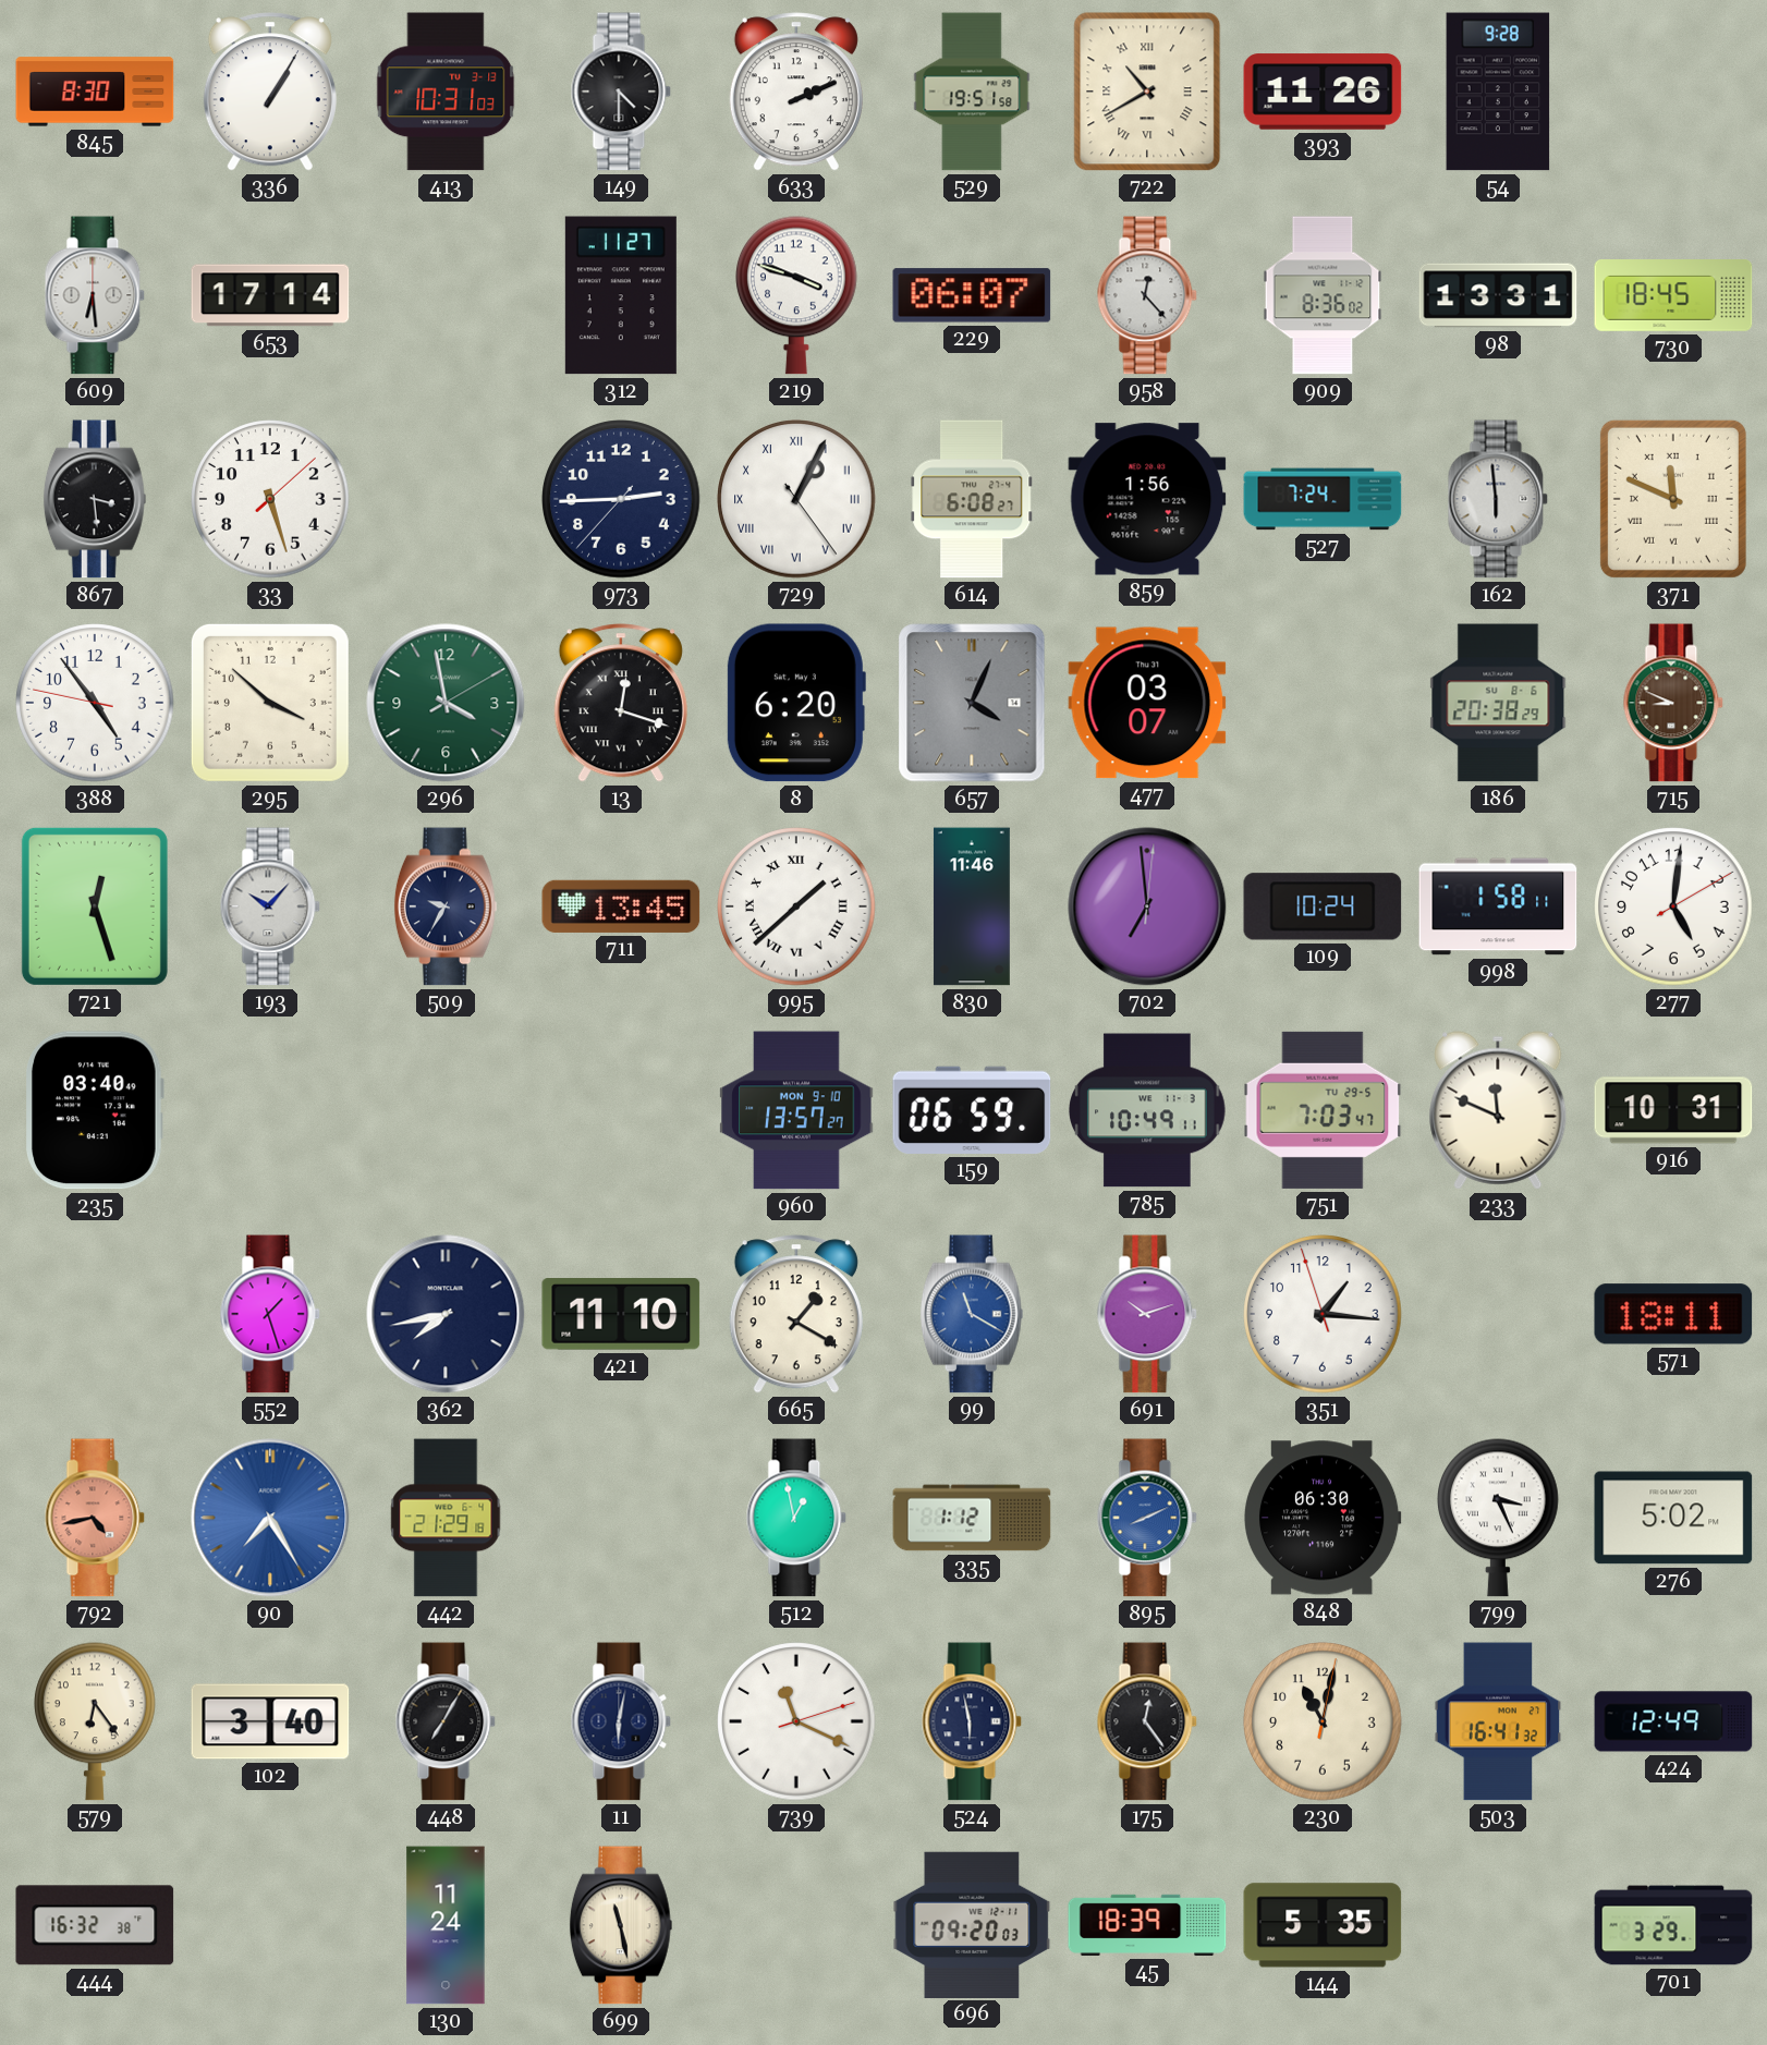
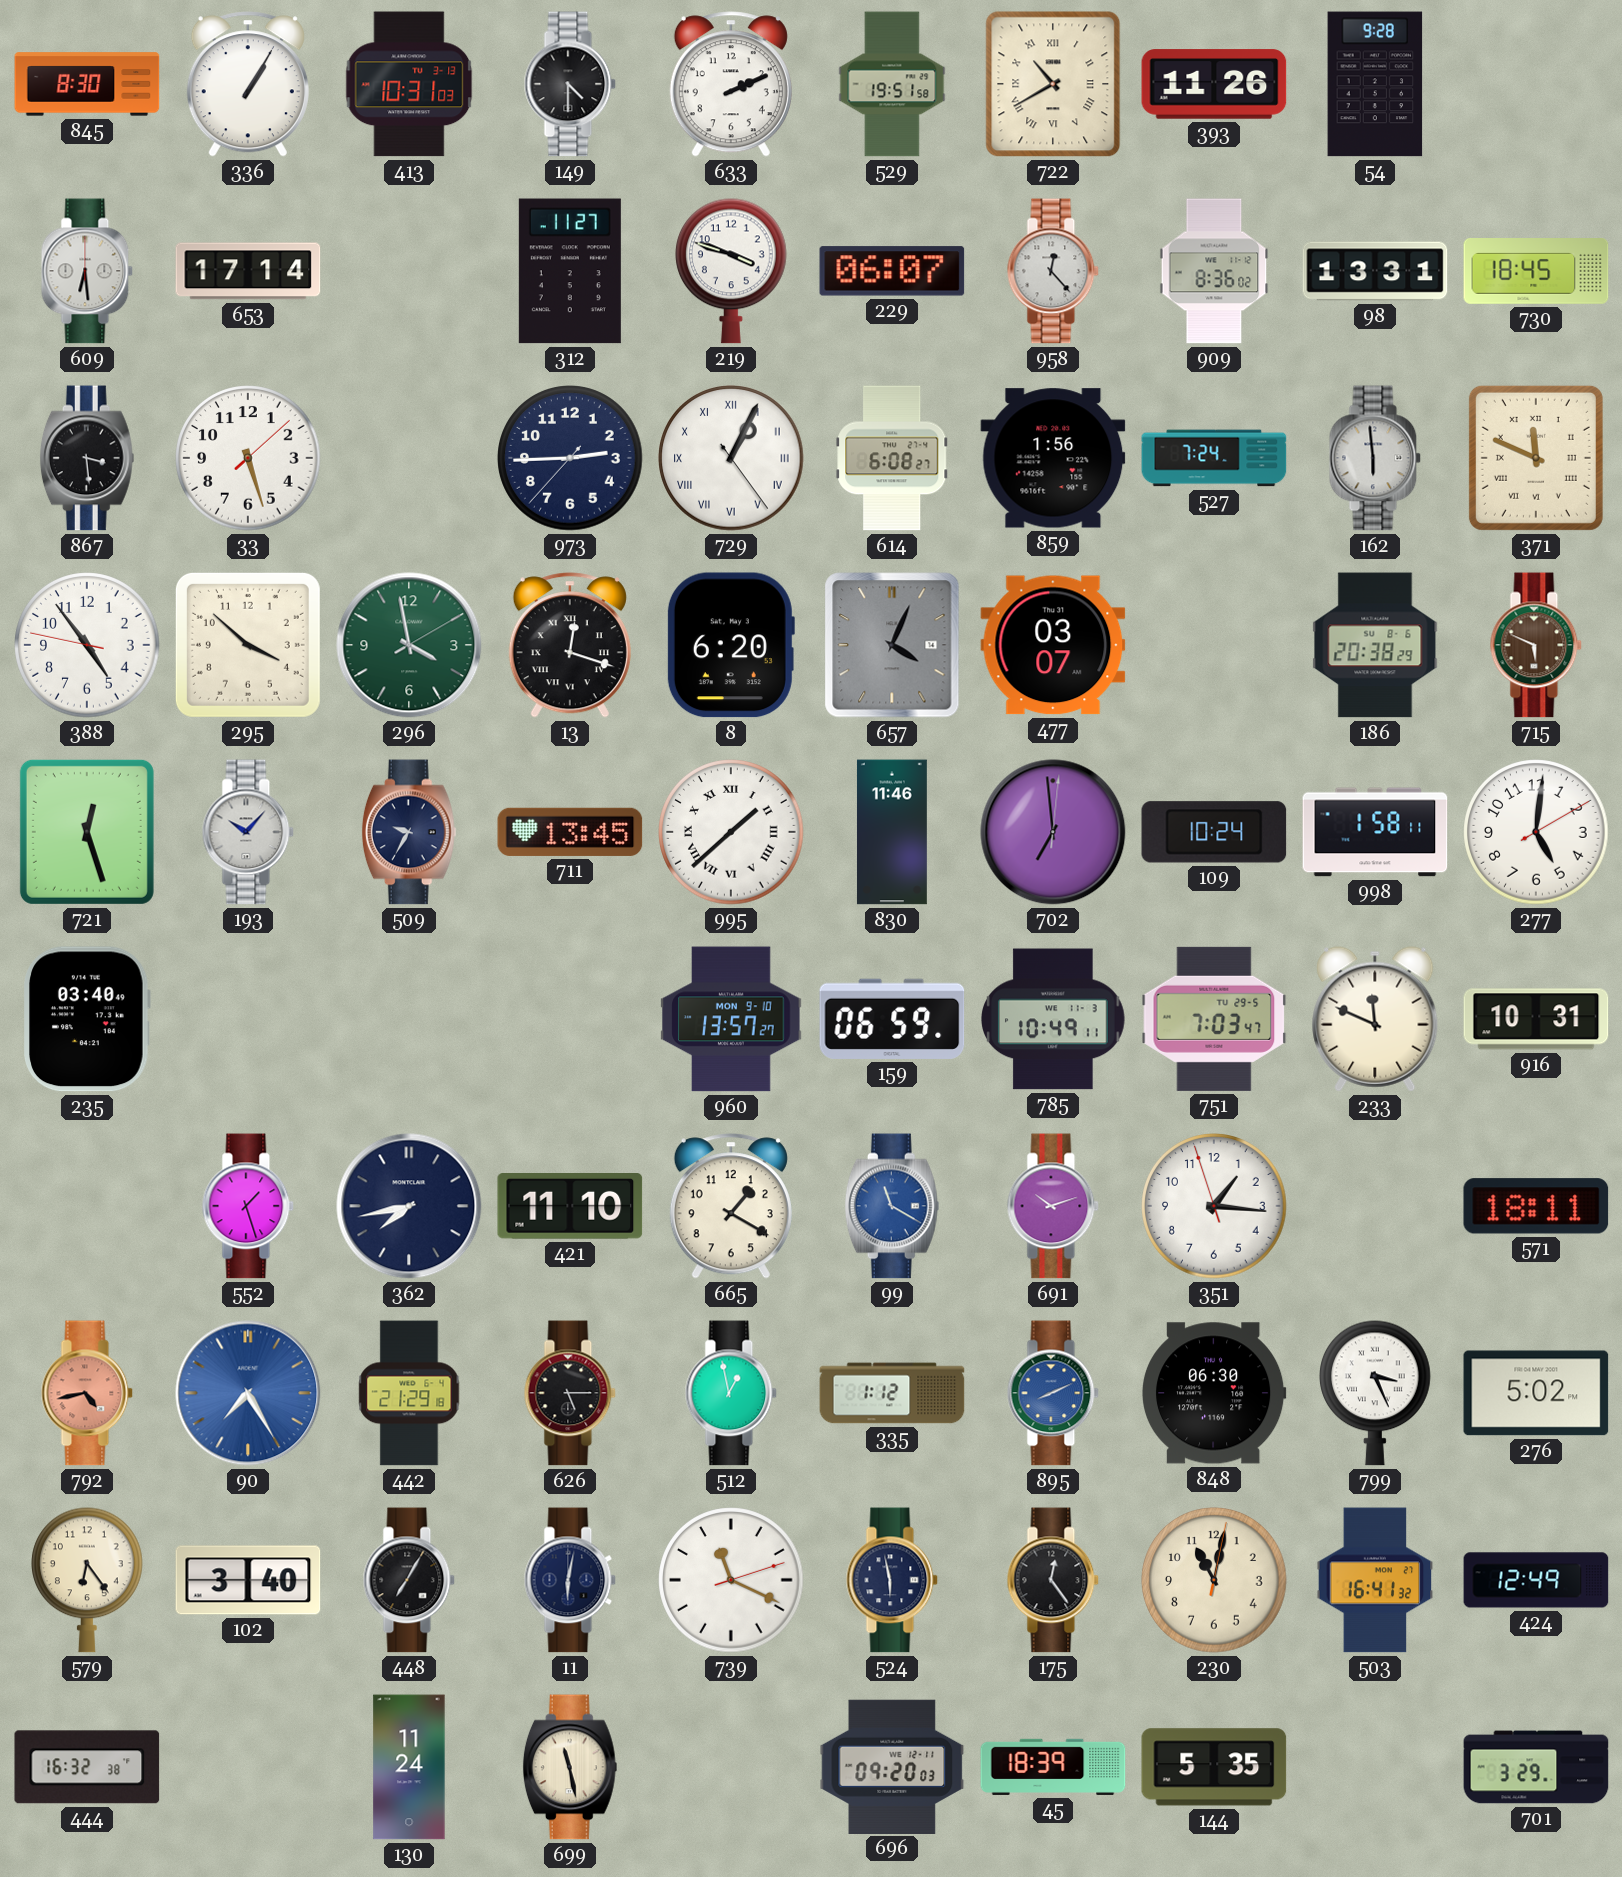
715: 8:49 -> 5:49
626: none -> 5:15
